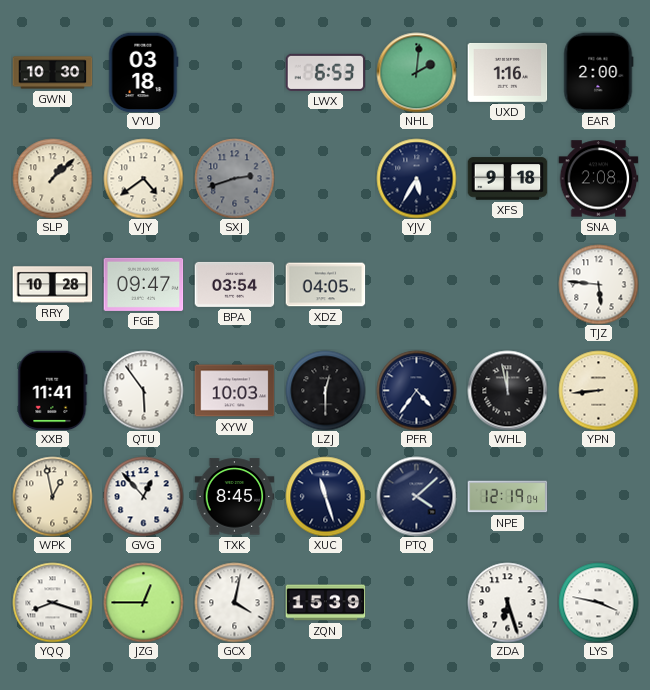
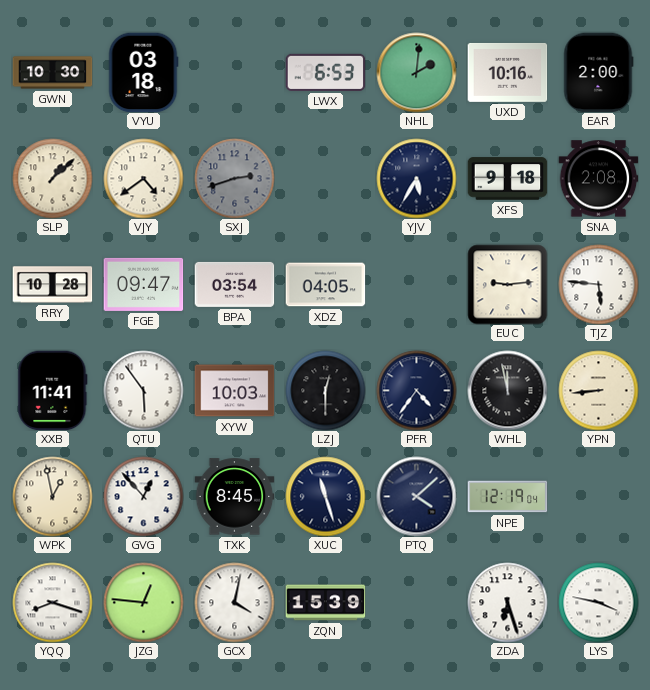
UXD: 1:16 -> 10:16
EUC: none -> 9:14
JZG: 12:45 -> 12:46
